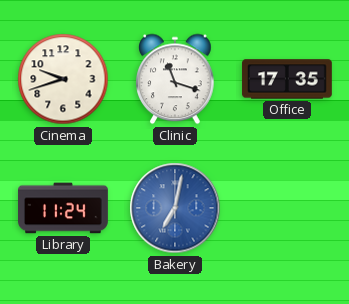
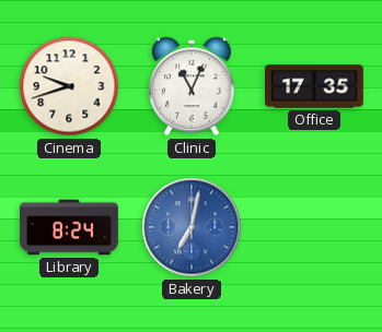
Clinic: 11:18 -> 11:04
Library: 11:24 -> 8:24
